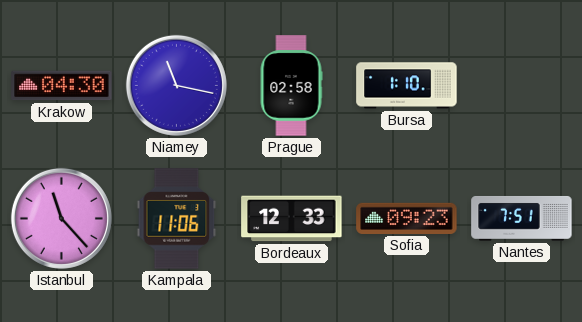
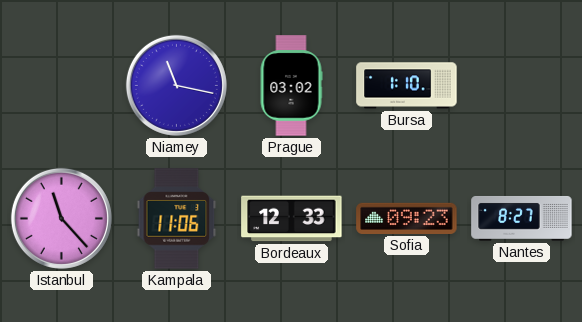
Krakow: 04:30 -> none
Prague: 02:58 -> 03:02
Nantes: 7:51 -> 8:27
